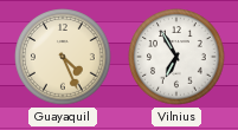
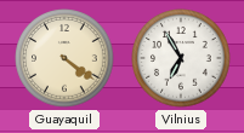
Guayaquil: 4:26 -> 4:21
